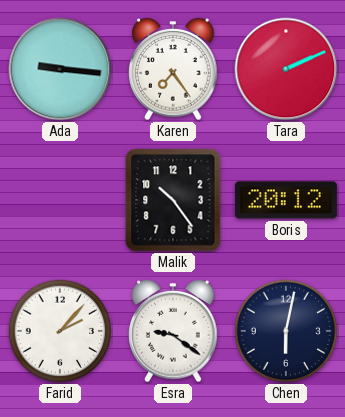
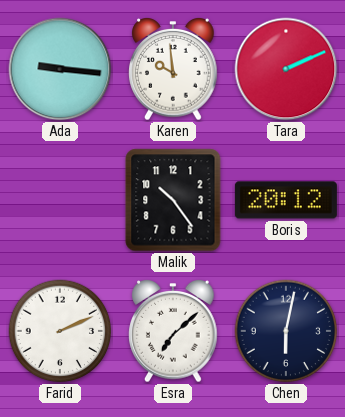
Karen: 7:24 -> 9:59
Farid: 2:07 -> 2:11
Esra: 9:21 -> 7:08
